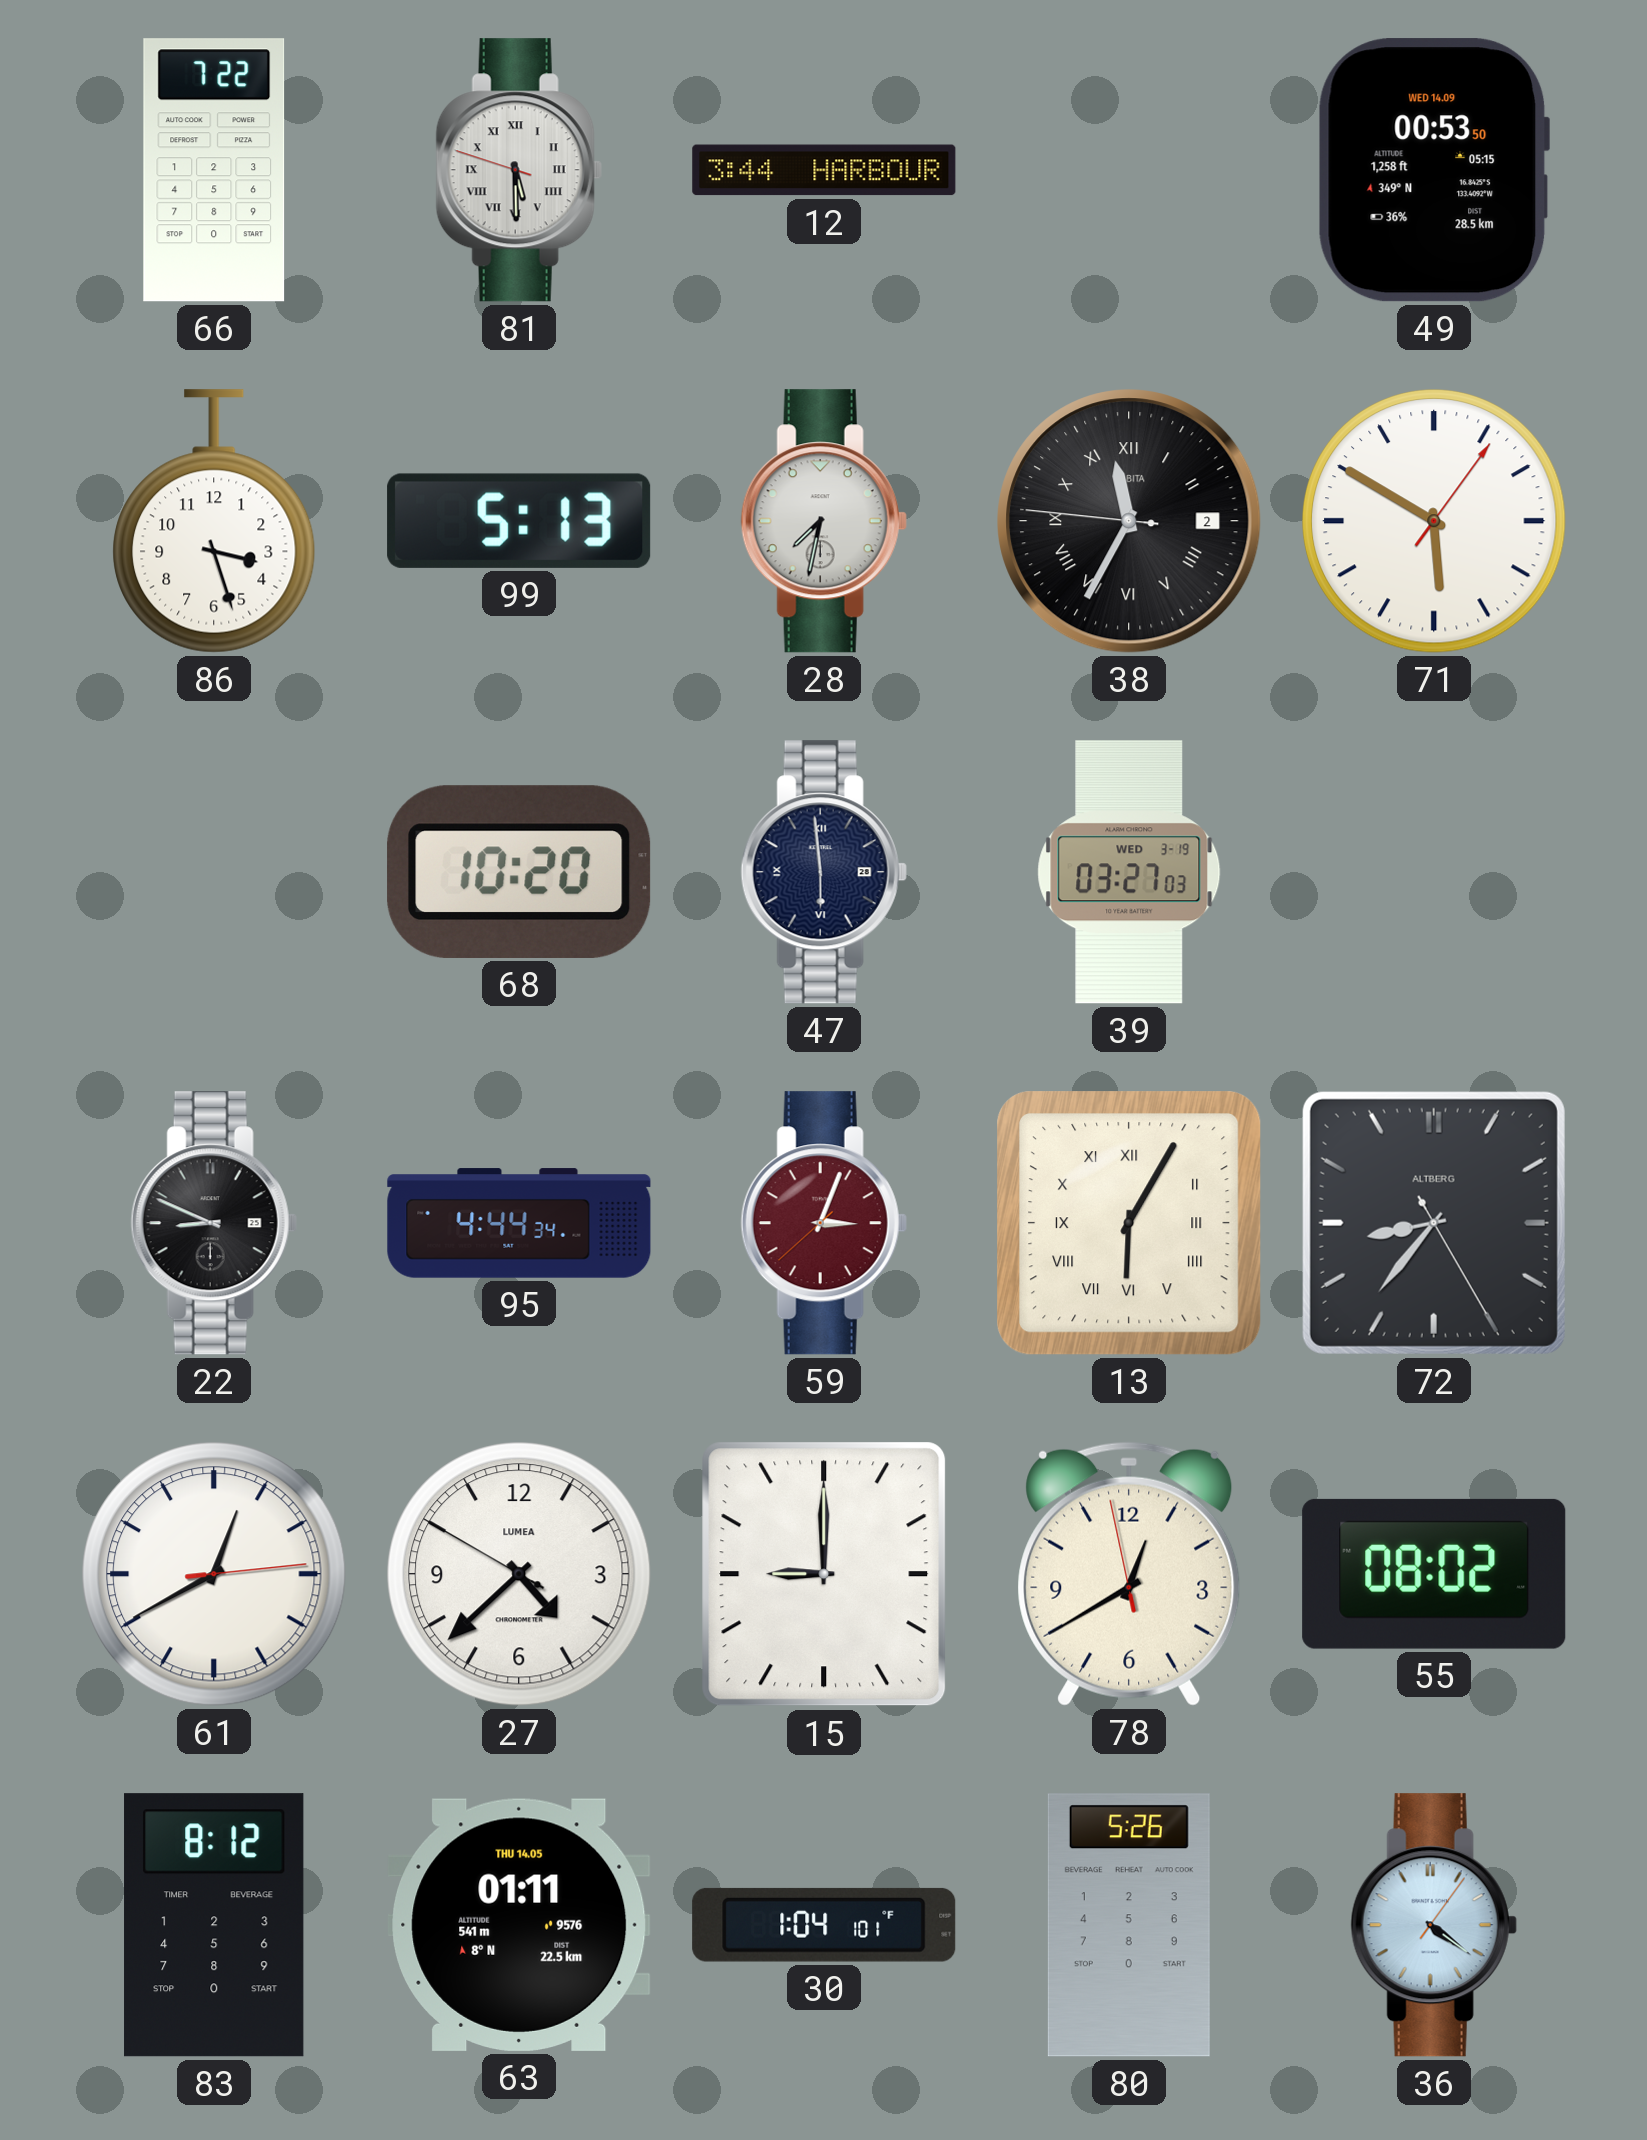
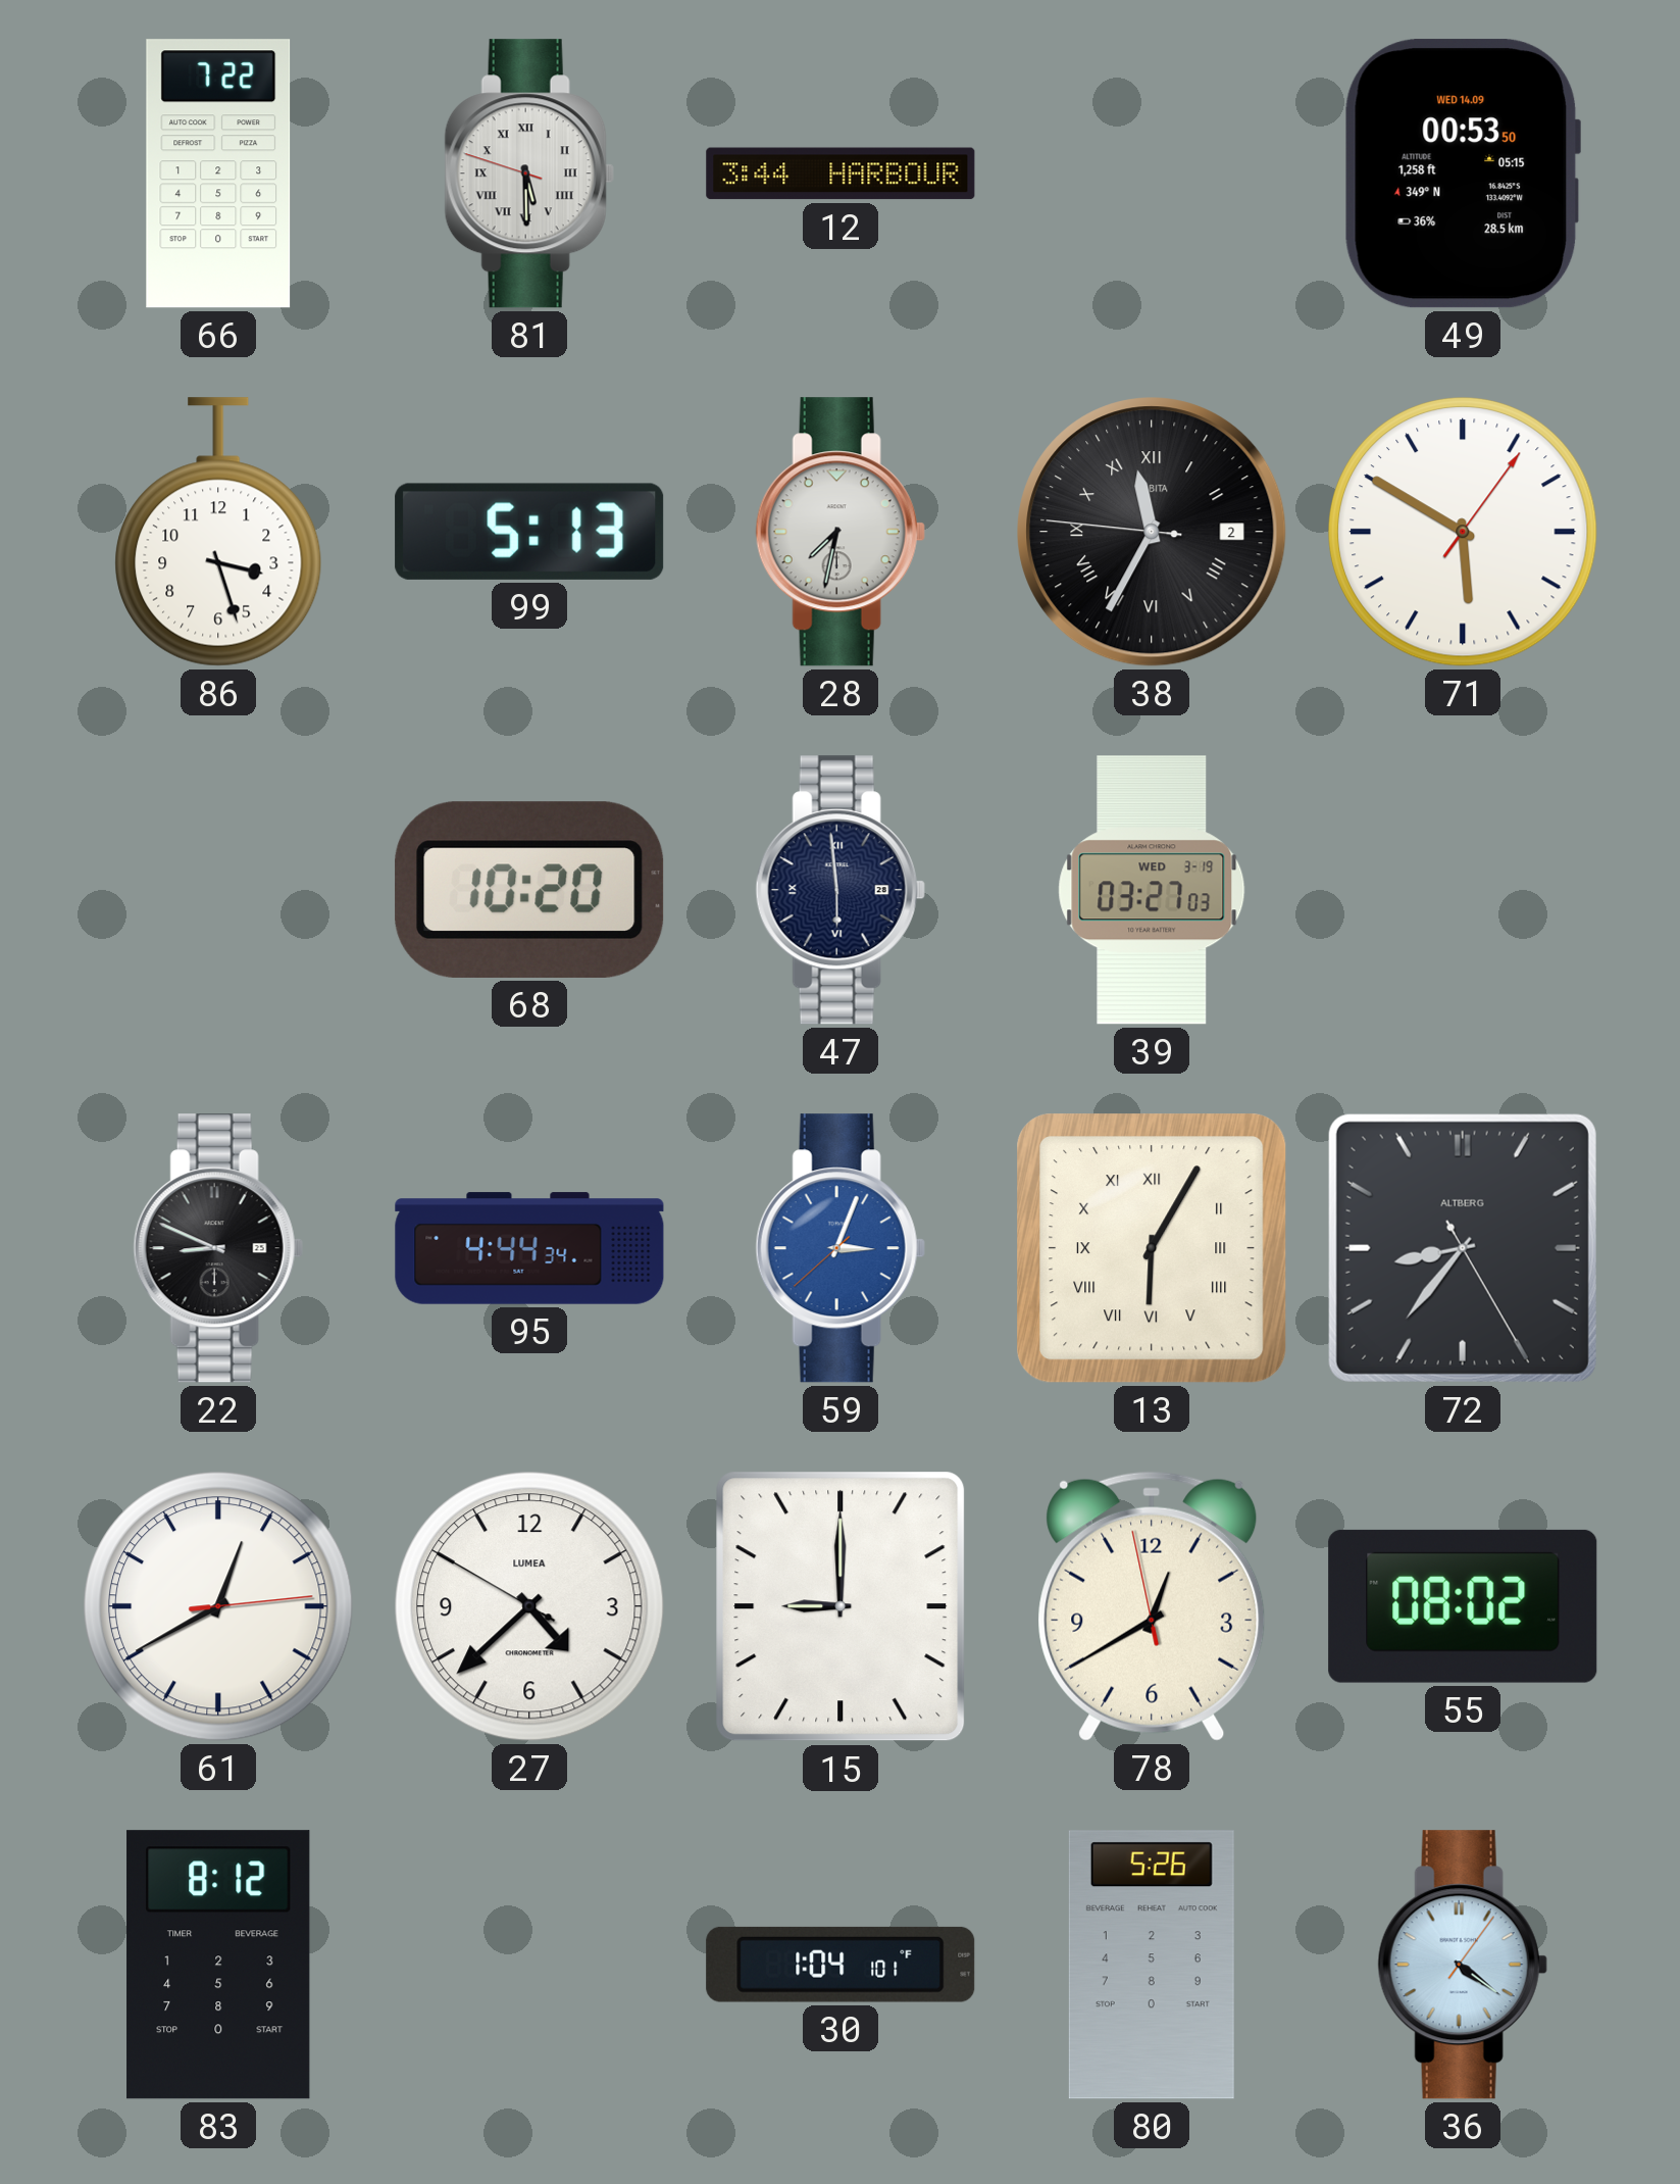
59 dial: burgundy -> blue
63: 01:11 -> none
